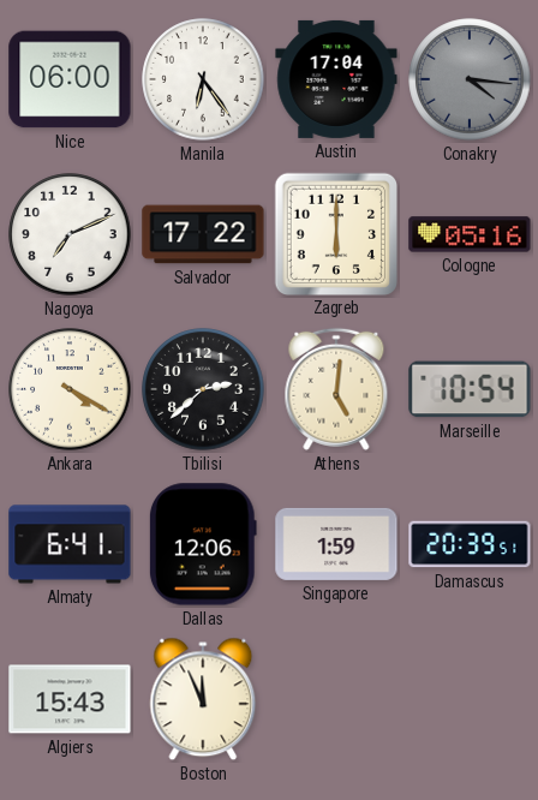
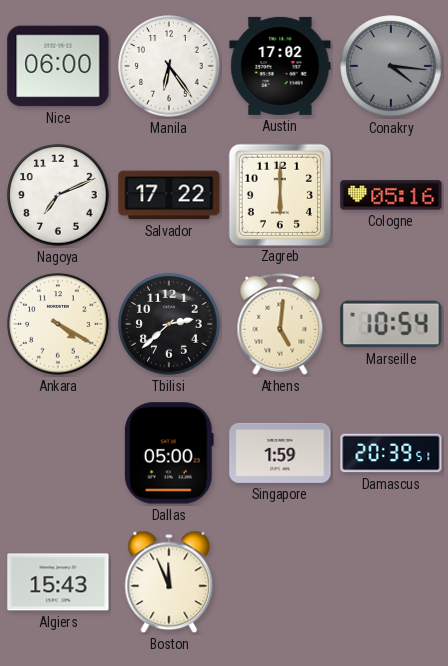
Austin: 17:04 -> 17:02
Almaty: 6:41 -> none
Dallas: 12:06 -> 05:00
